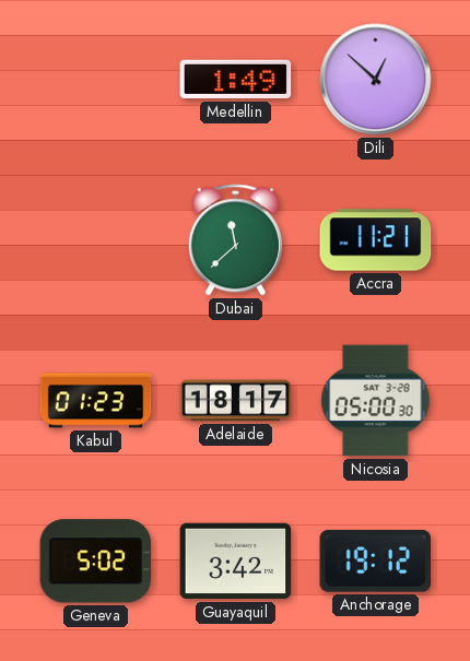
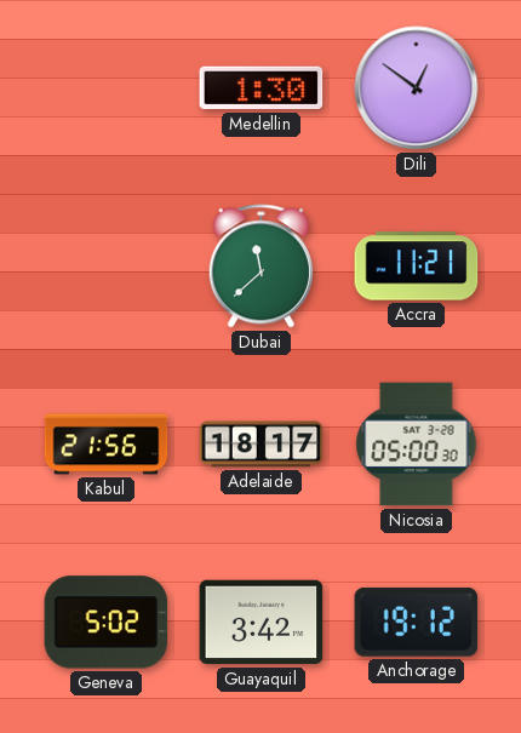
Medellin: 1:49 -> 1:30
Dili: 12:52 -> 12:51
Kabul: 01:23 -> 21:56
